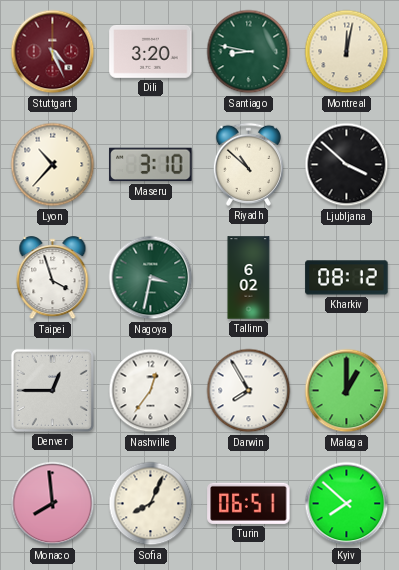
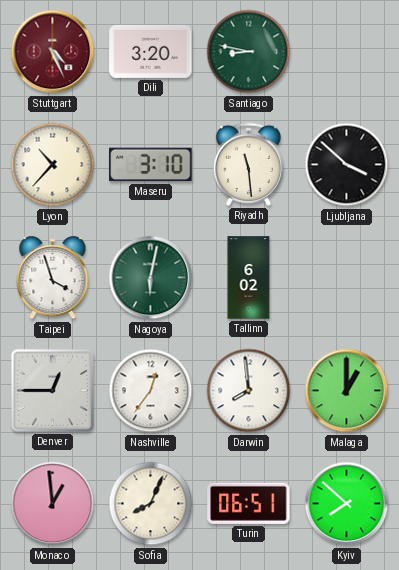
Montreal: 12:02 -> none
Riyadh: 10:52 -> 11:29
Nagoya: 3:32 -> 6:02
Kharkiv: 08:12 -> none
Darwin: 7:55 -> 7:59
Monaco: 7:59 -> 12:59
